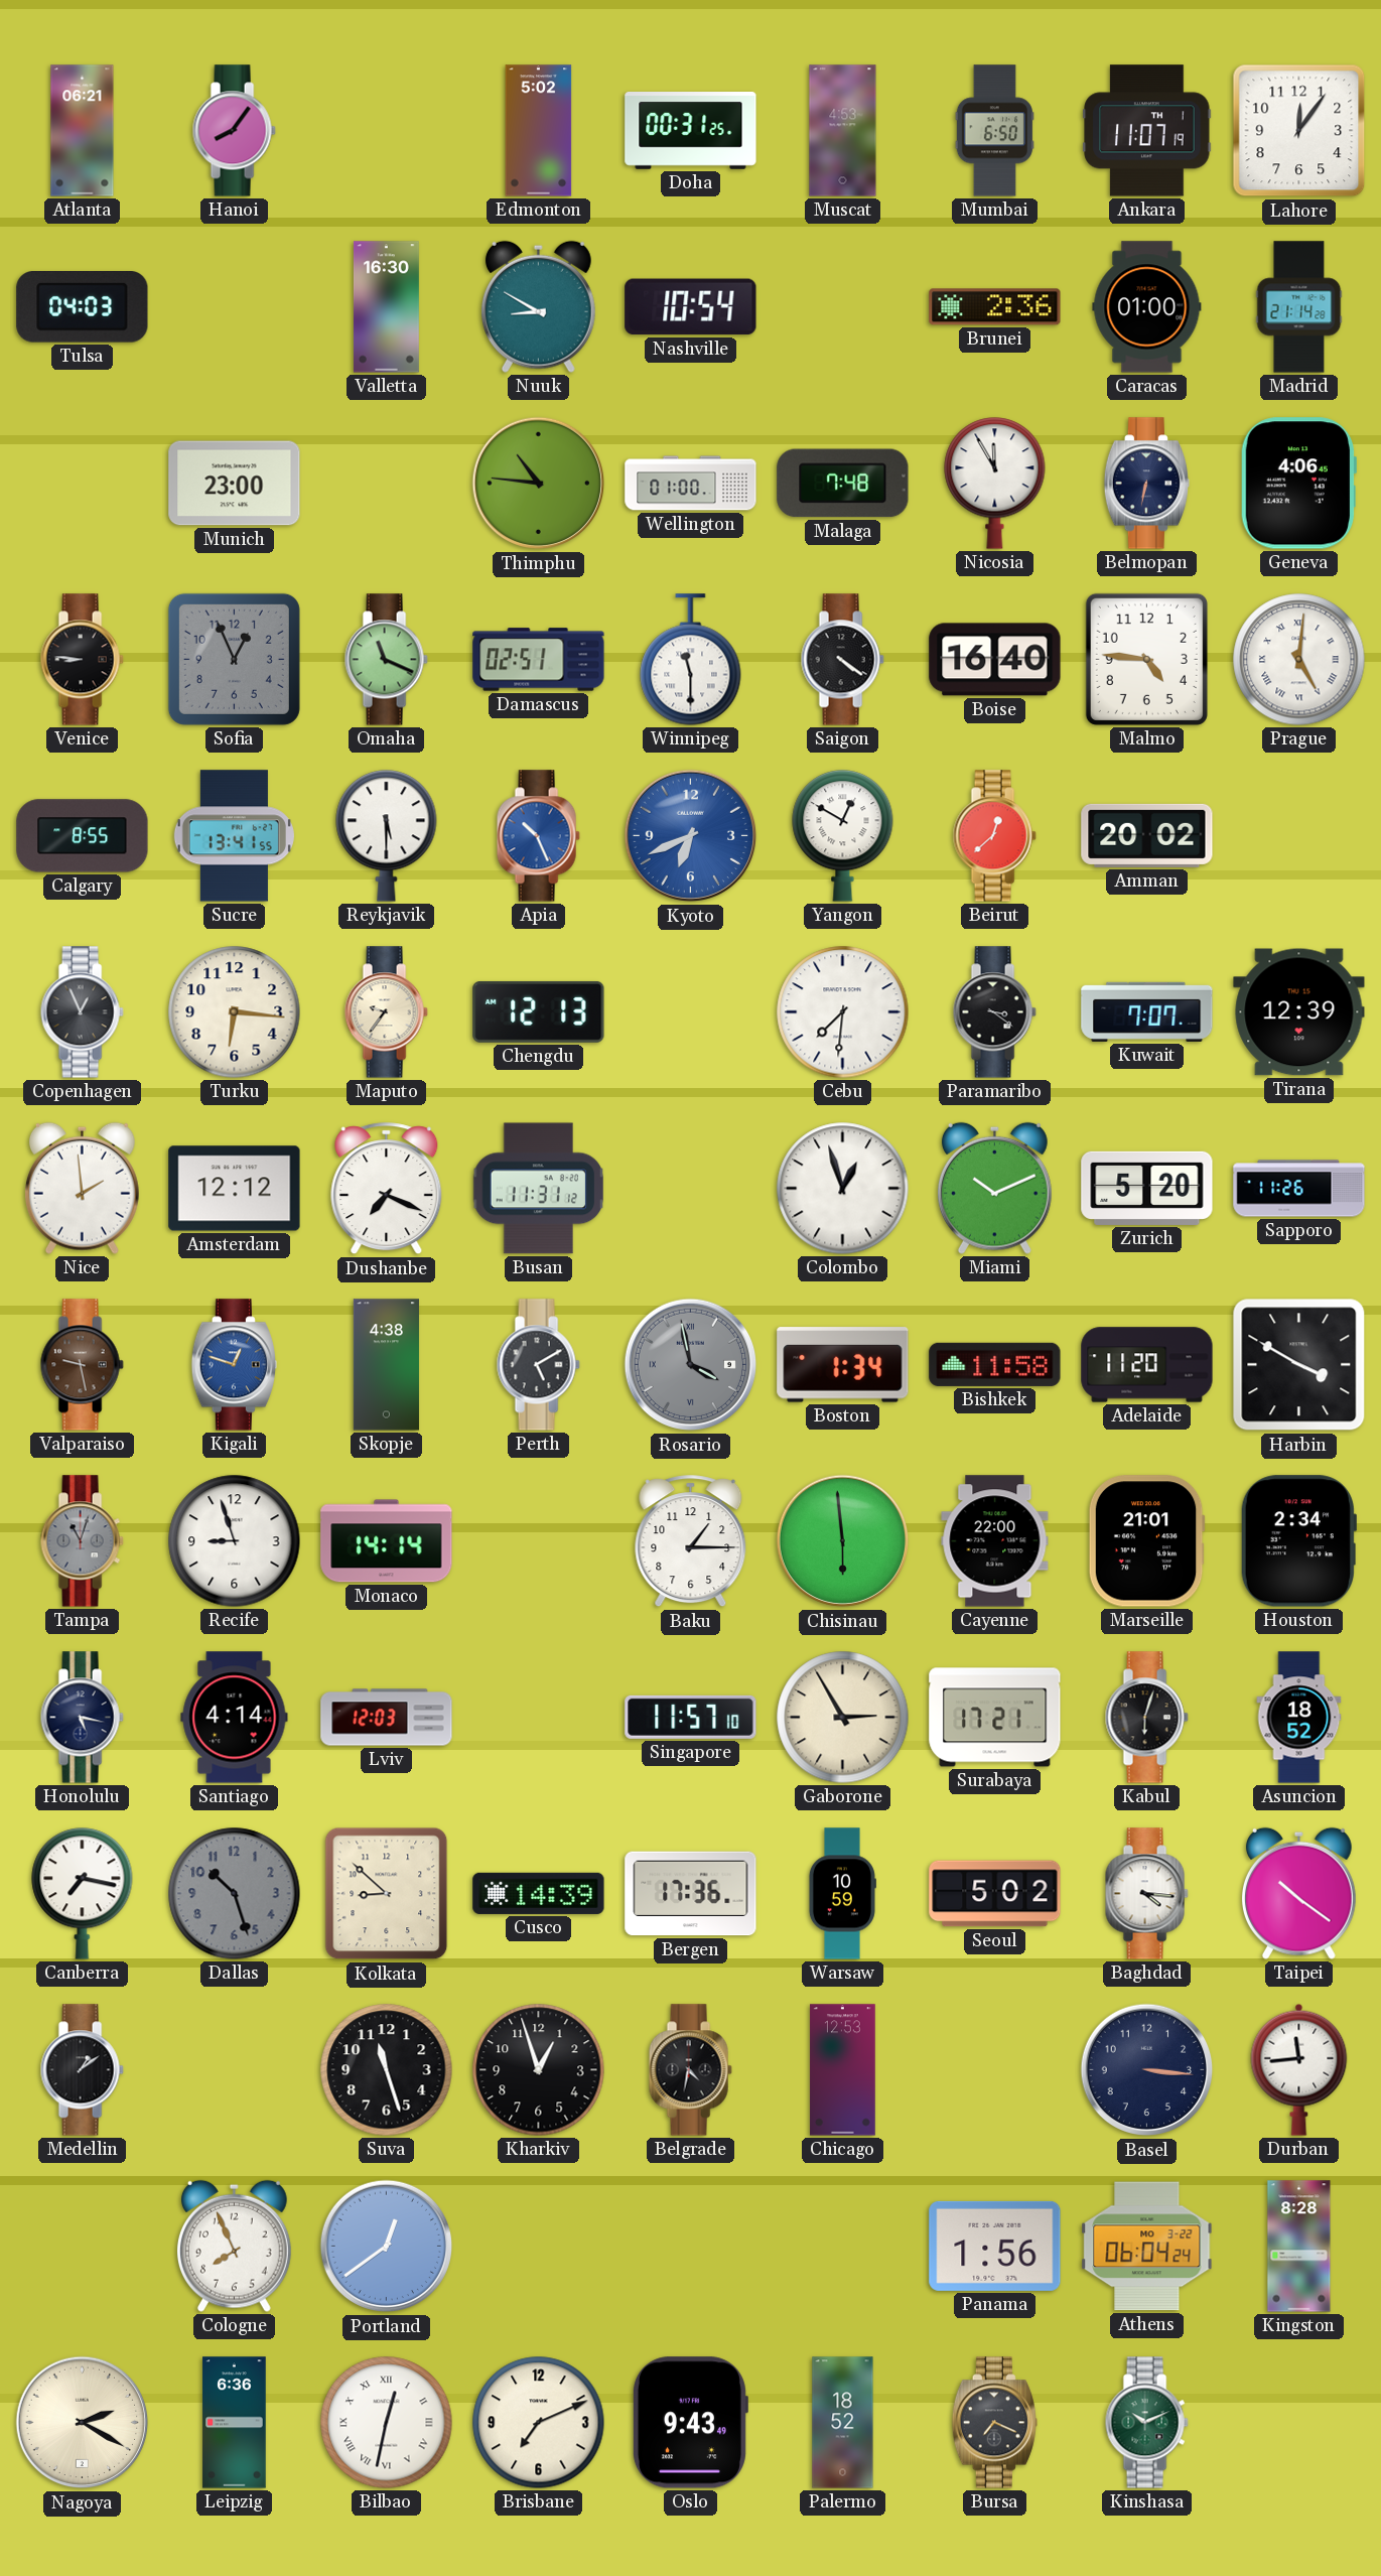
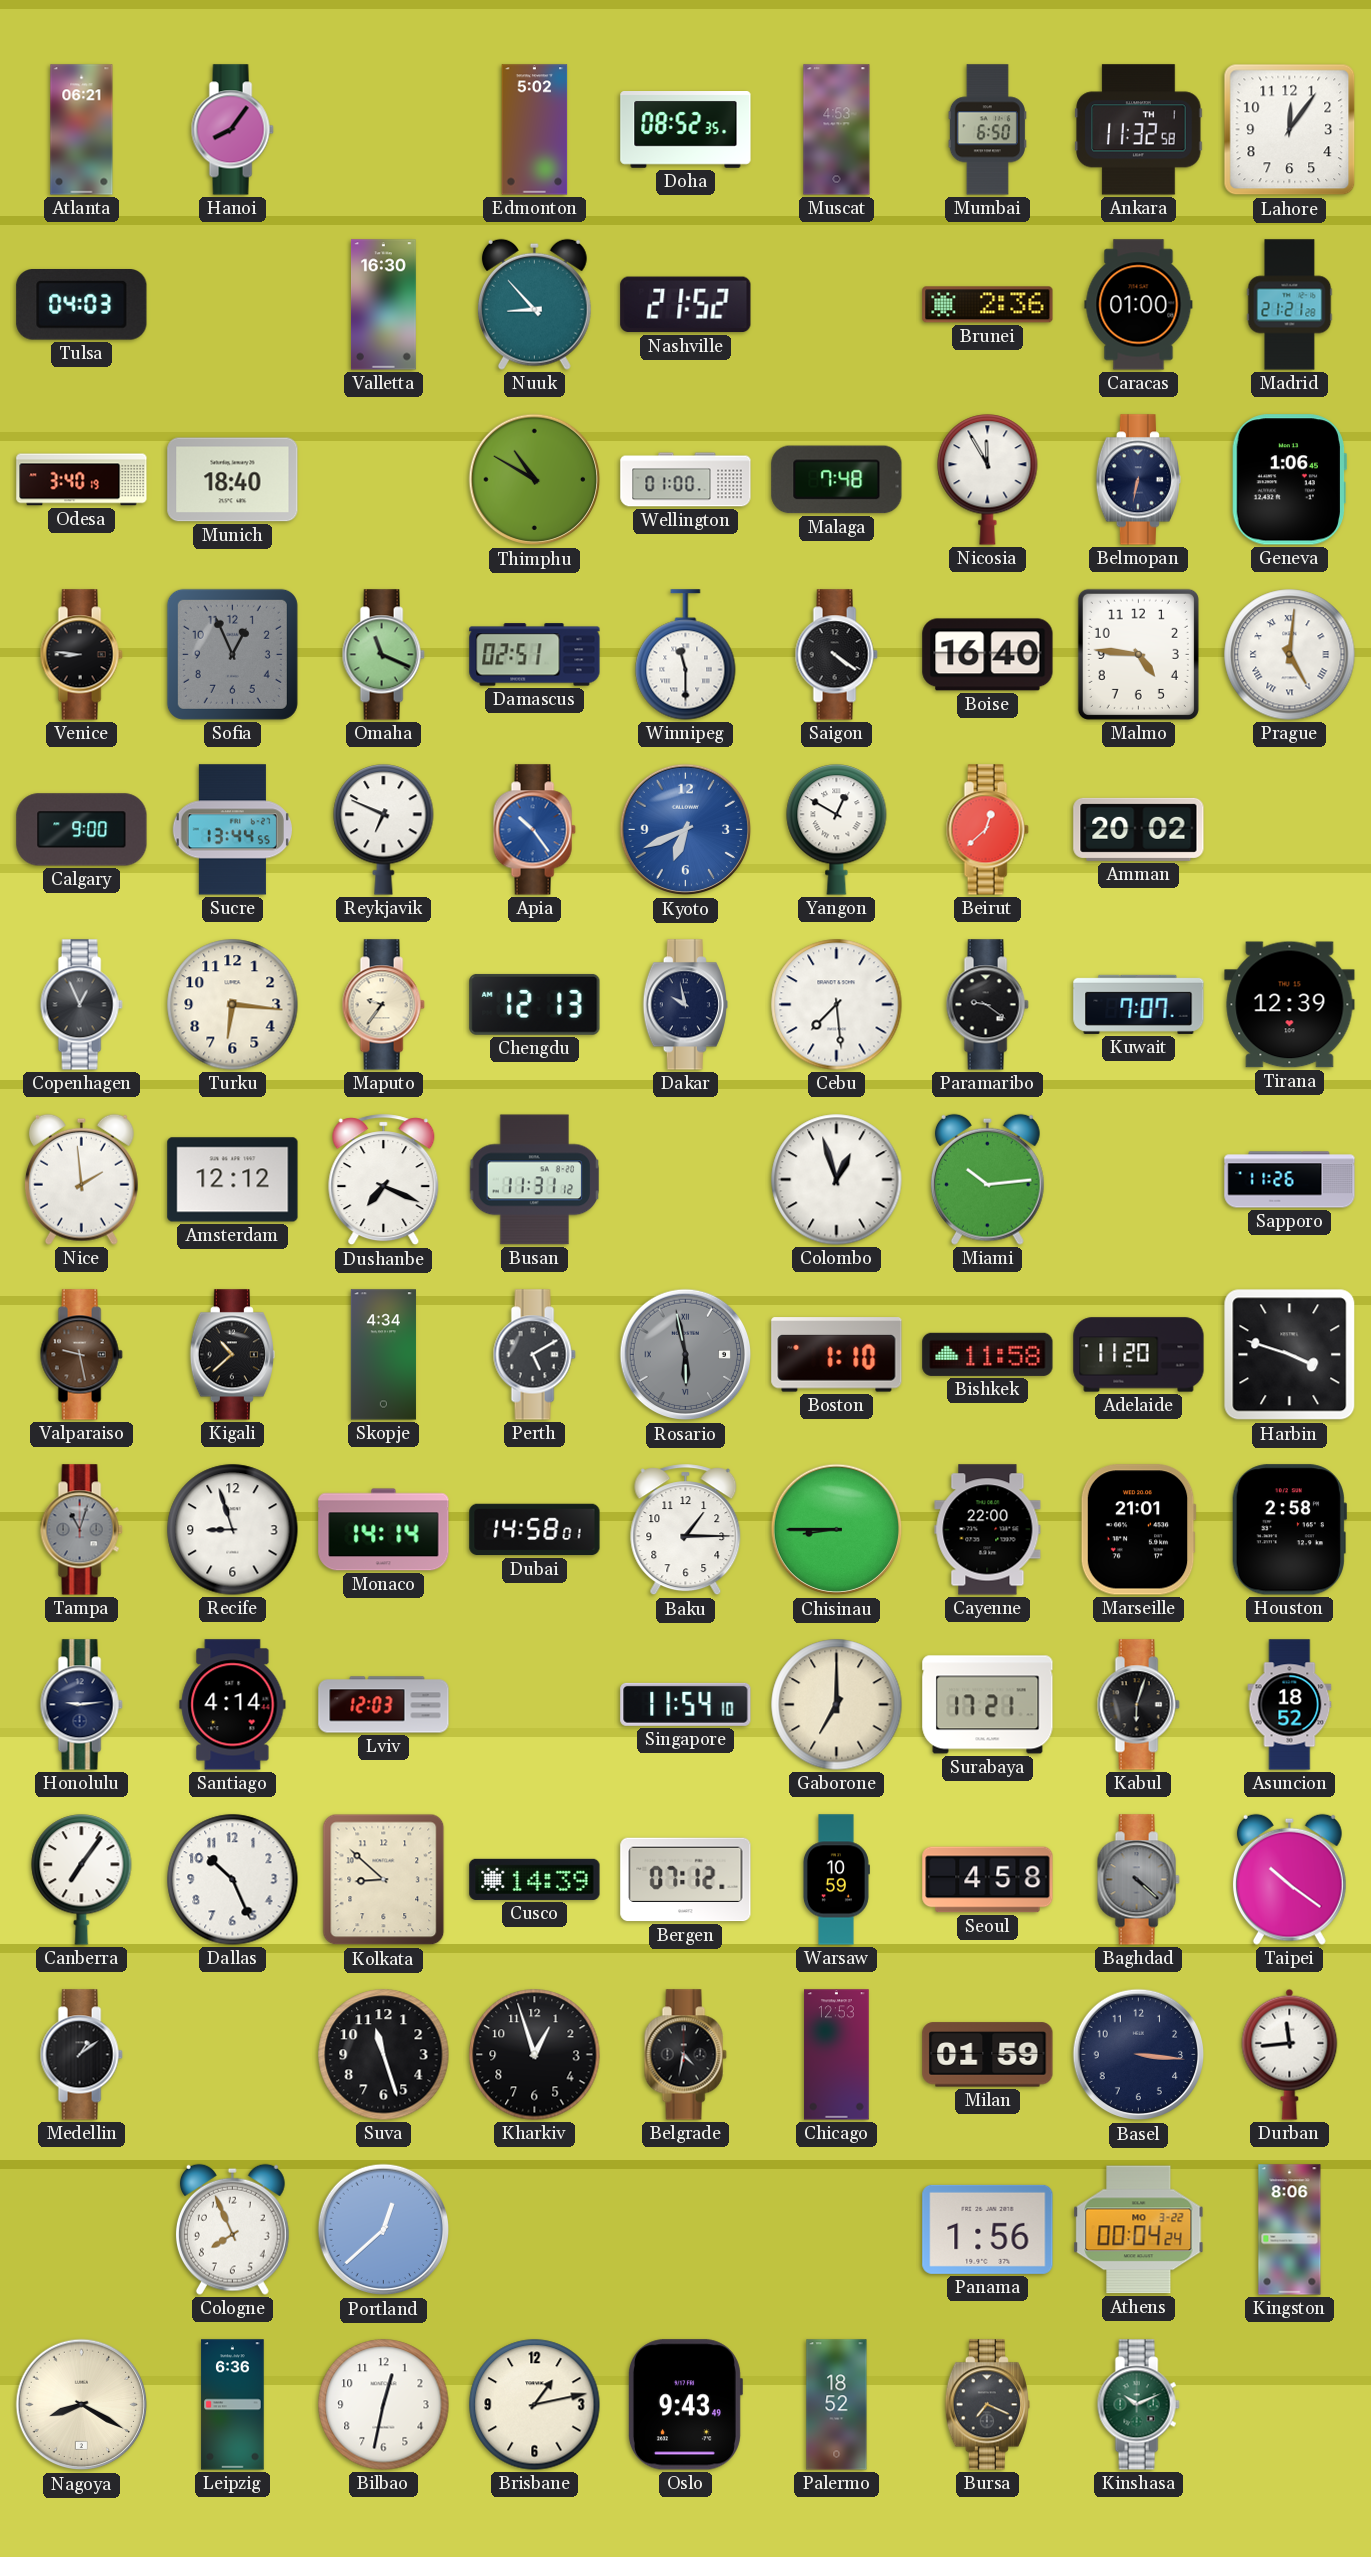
Doha: 00:31 -> 08:52
Ankara: 11:07 -> 11:32
Nuuk: 8:50 -> 8:53
Nashville: 10:54 -> 21:52
Madrid: 21:14 -> 21:21
Odesa: none -> 3:40
Munich: 23:00 -> 18:40
Thimphu: 10:46 -> 10:50
Geneva: 4:06 -> 1:06
Calgary: 8:55 -> 9:00
Sucre: 13:41 -> 13:44
Reykjavik: 5:30 -> 6:49
Apia: 10:26 -> 10:24
Dakar: none -> 9:58
Cebu: 7:31 -> 7:29
Paramaribo: 3:21 -> 9:21
Miami: 10:11 -> 10:14
Zurich: 5:20 -> none
Kigali: 12:48 -> 10:38
Kigali dial: blue -> black
Skopje: 4:38 -> 4:34
Rosario: 3:58 -> 5:58
Boston: 1:34 -> 1:10
Harbin: 3:50 -> 3:48
Dubai: none -> 14:58
Chisinau: 5:59 -> 8:45
Houston: 2:34 -> 2:58
Honolulu: 5:17 -> 9:14
Singapore: 11:57 -> 11:54
Gaborone: 2:55 -> 7:00
Canberra: 7:17 -> 7:06
Dallas: 10:27 -> 10:26
Dallas dial: grey -> white
Bergen: 17:36 -> 07:12
Seoul: 5:02 -> 4:58
Baghdad: 4:16 -> 4:22
Baghdad dial: white -> grey
Milan: none -> 01:59
Portland: 12:39 -> 12:38
Athens: 06:04 -> 00:04
Kingston: 8:28 -> 8:06
Nagoya: 2:20 -> 8:20
Bilbao numerals: Roman -> Arabic
Brisbane: 7:11 -> 1:13
